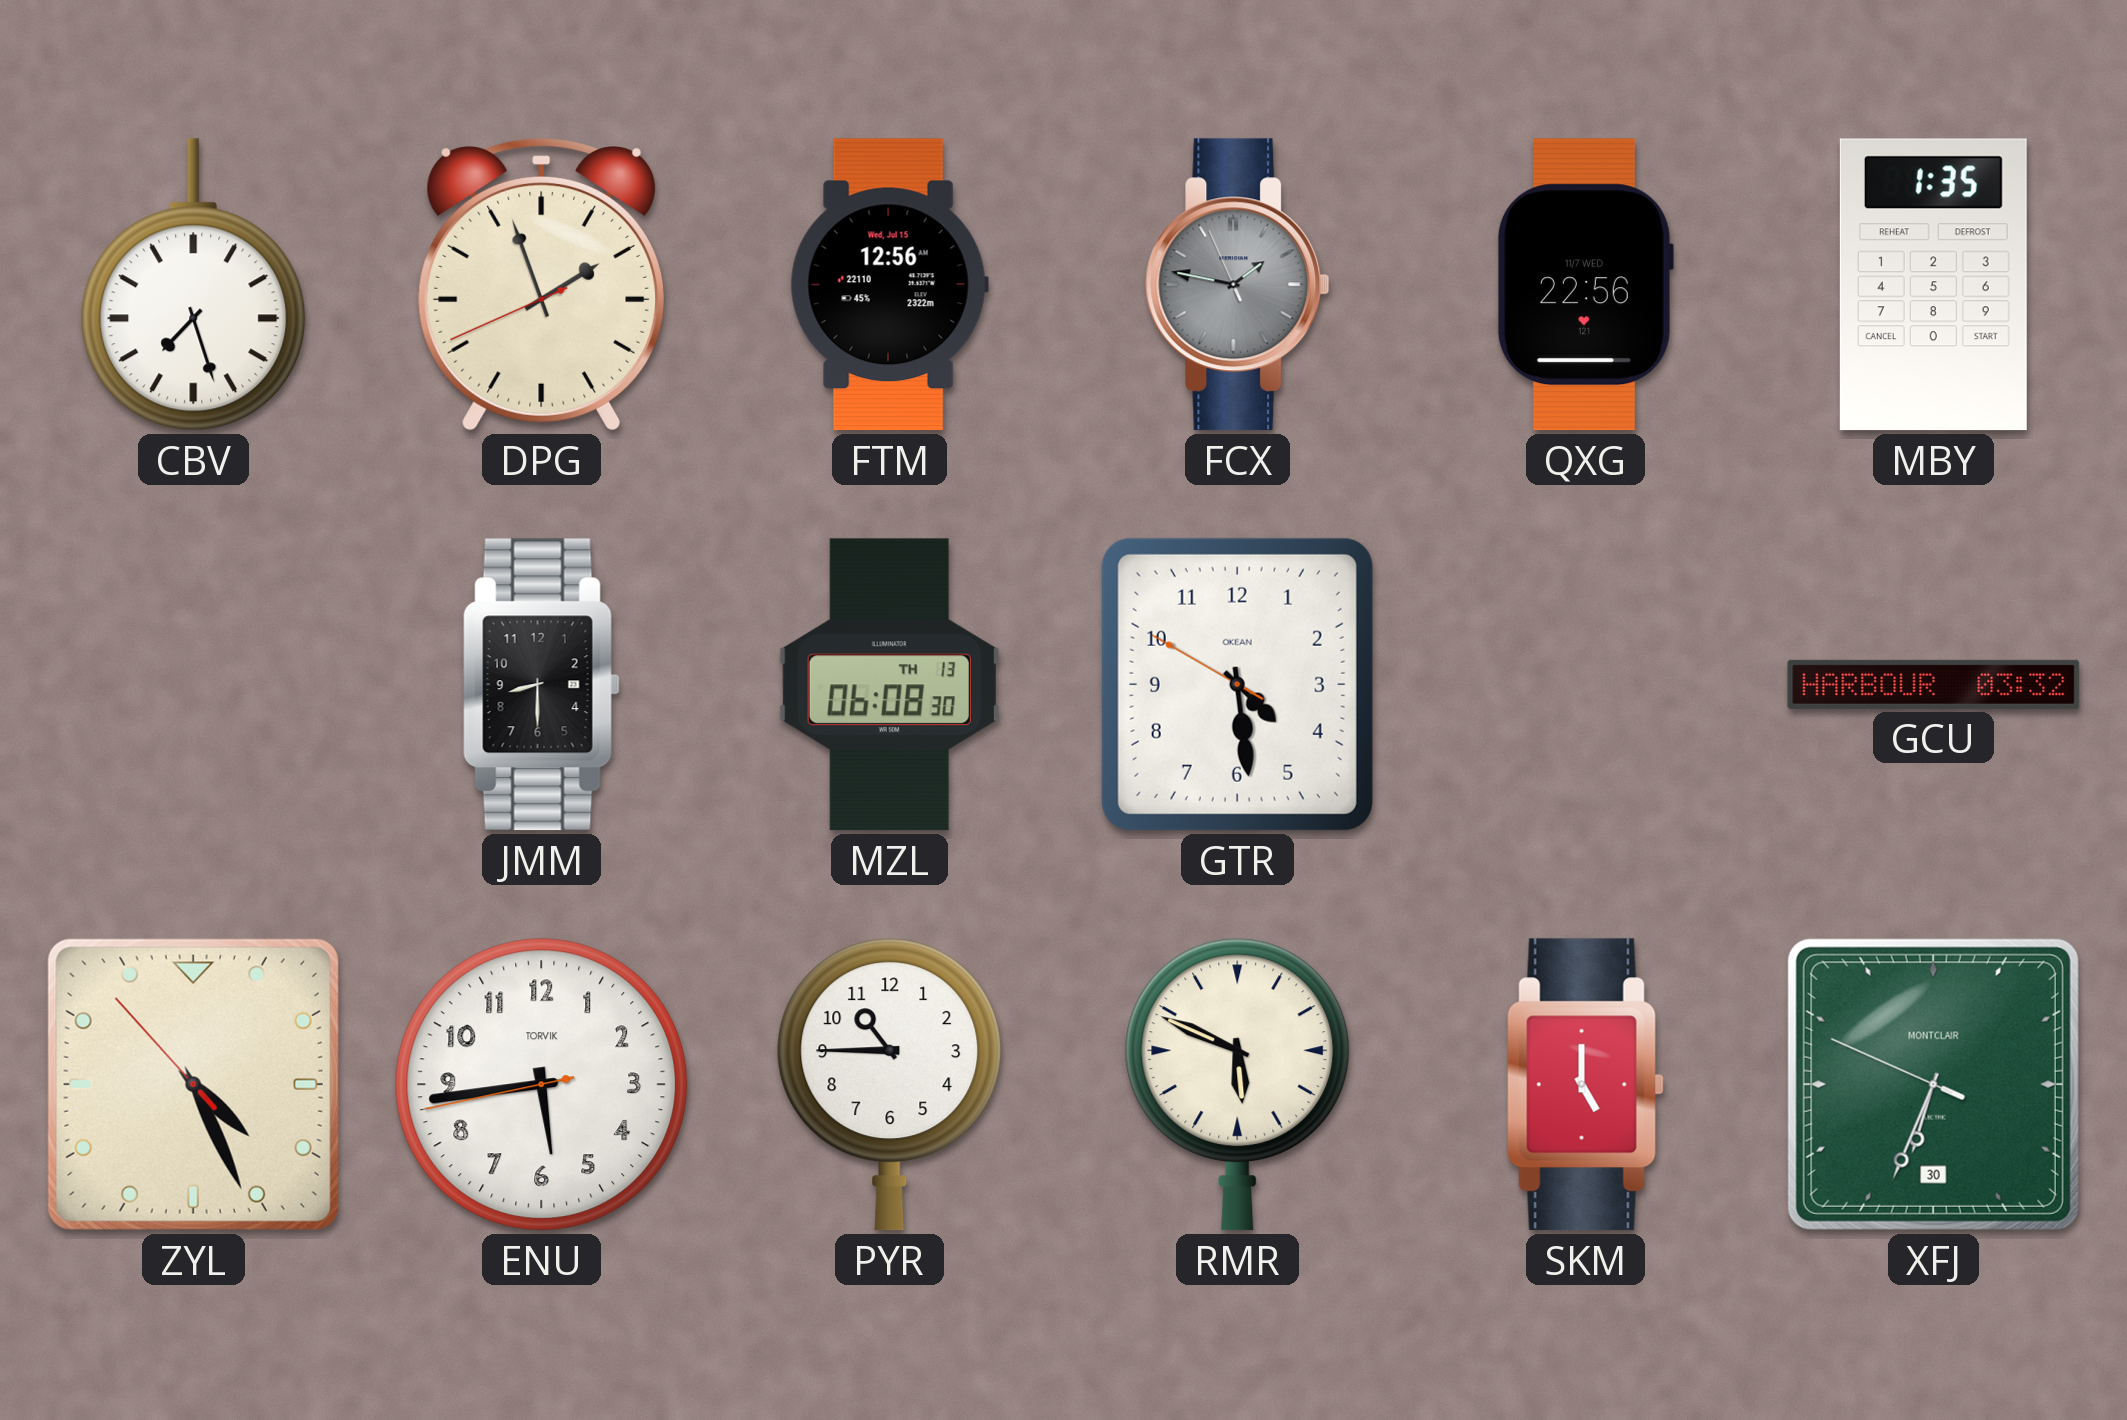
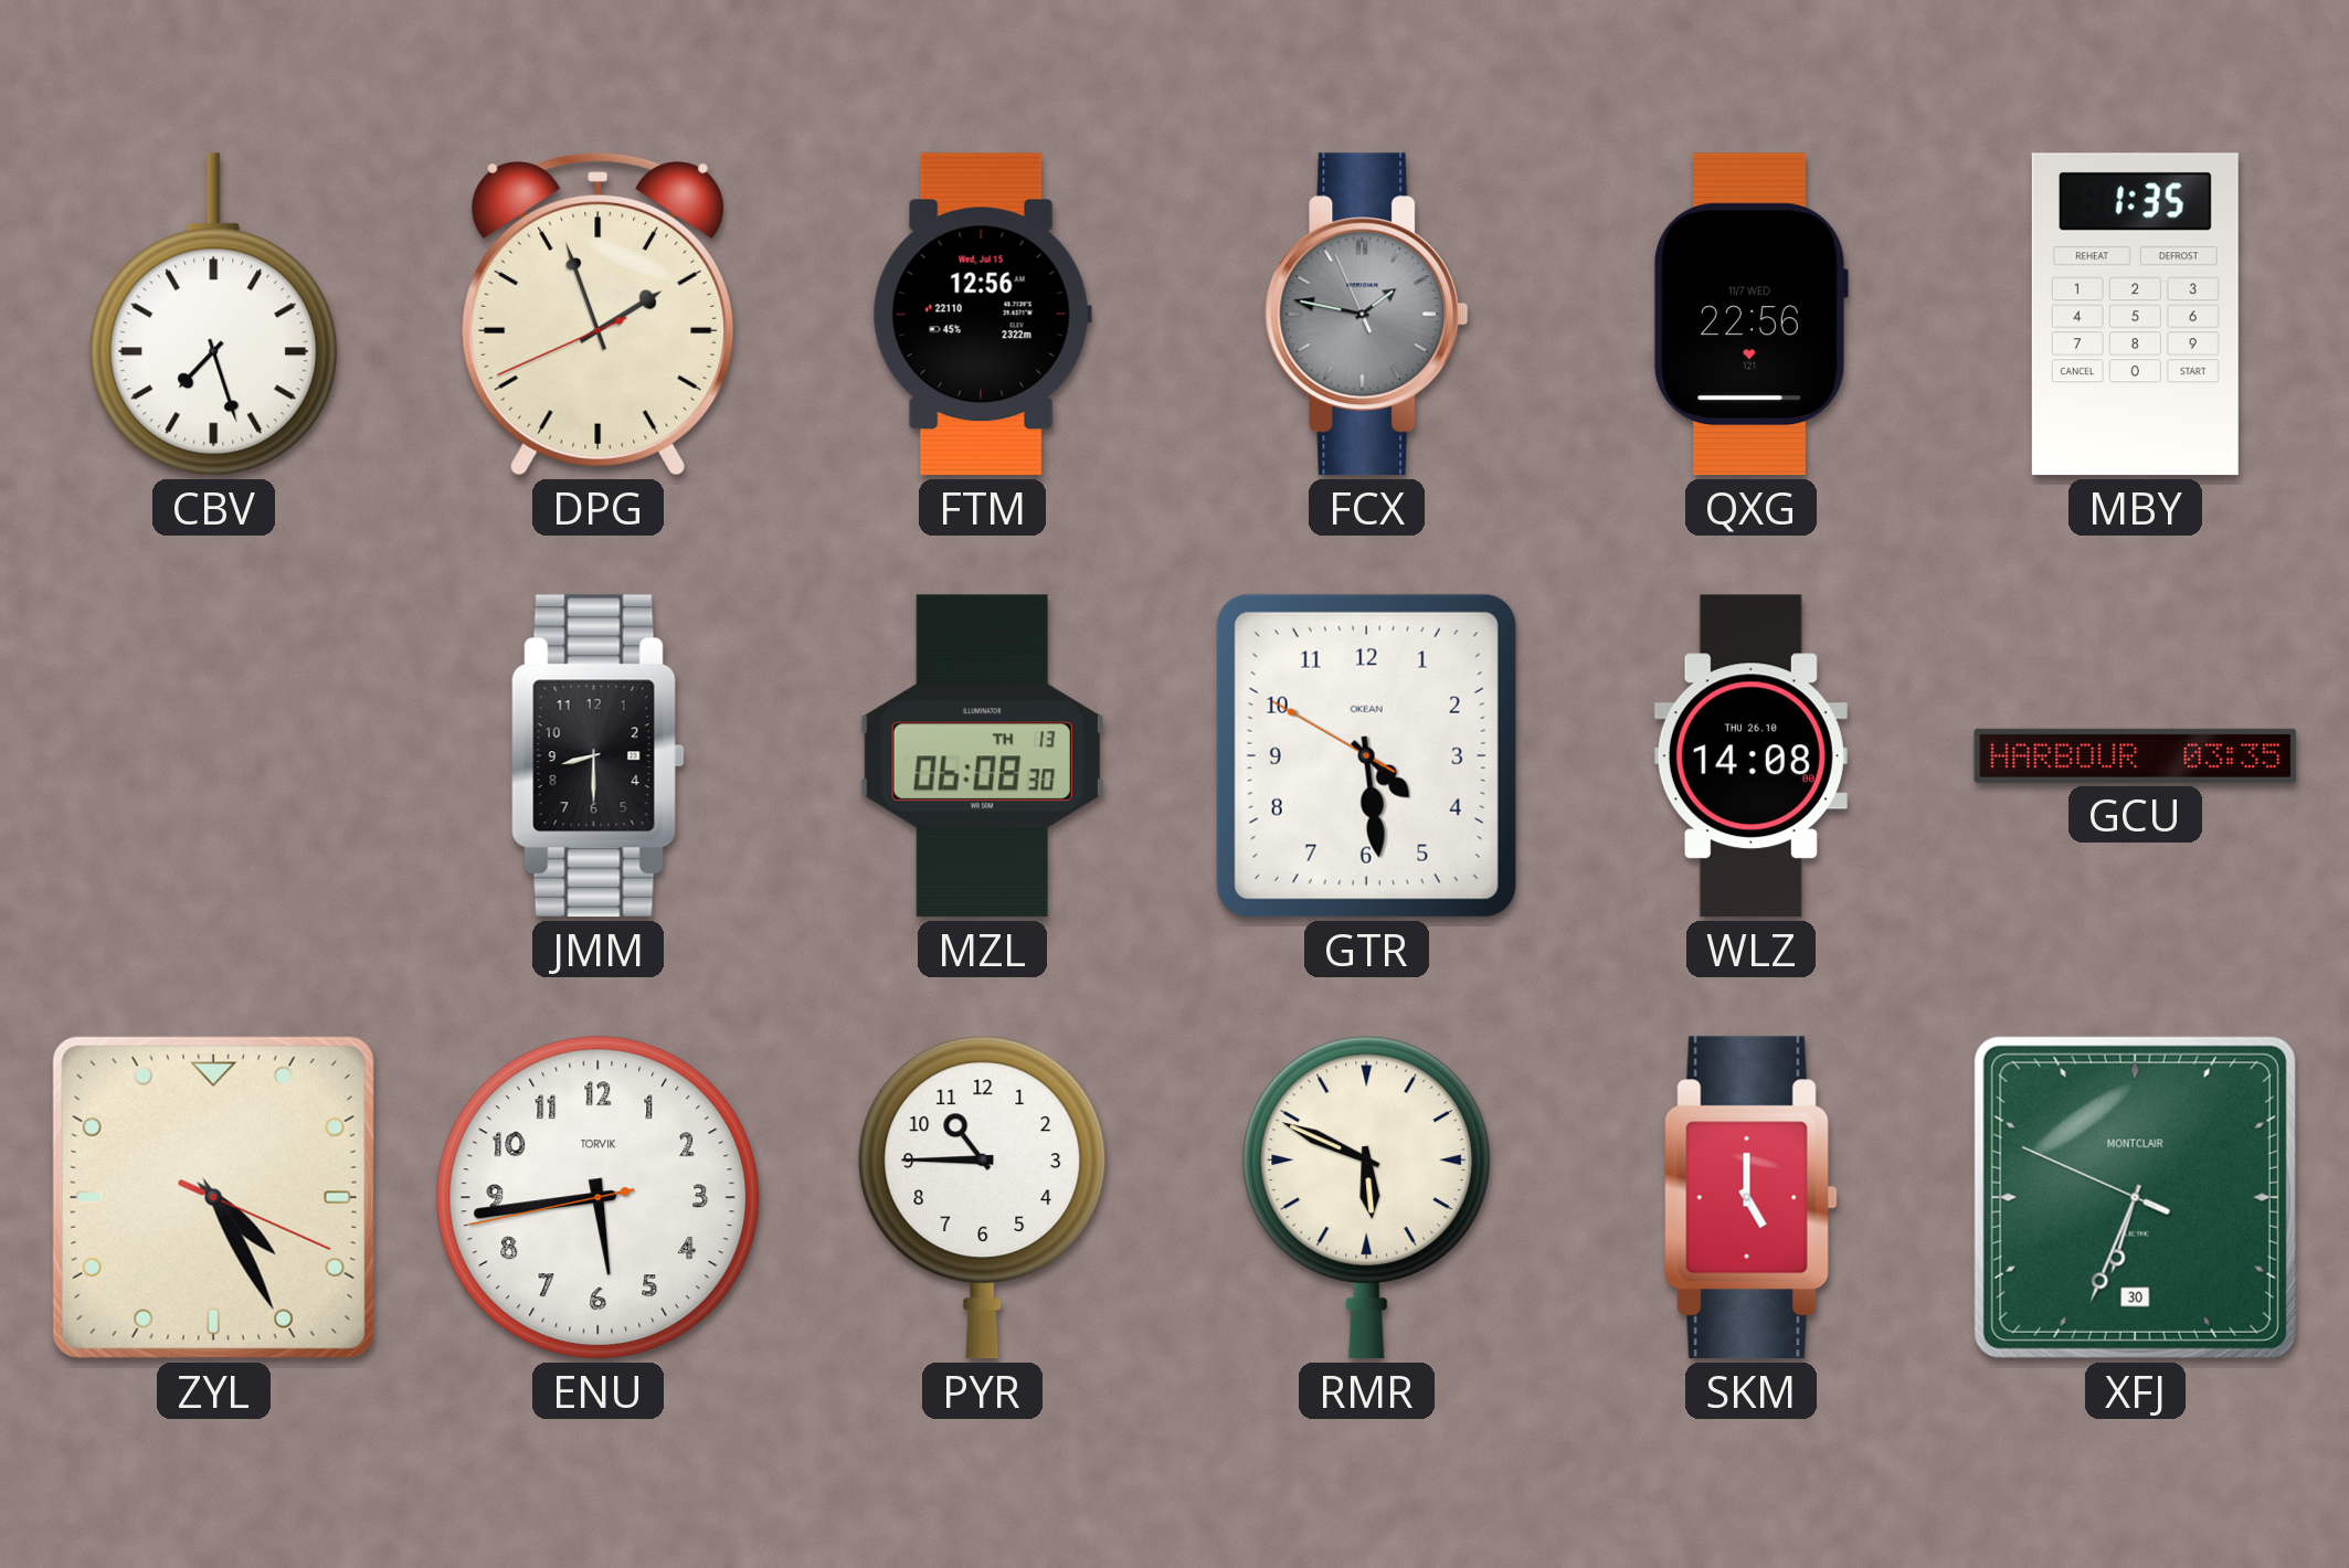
WLZ: none -> 14:08
GCU: 03:32 -> 03:35
ZYL: 4:25:53 -> 4:25:19
